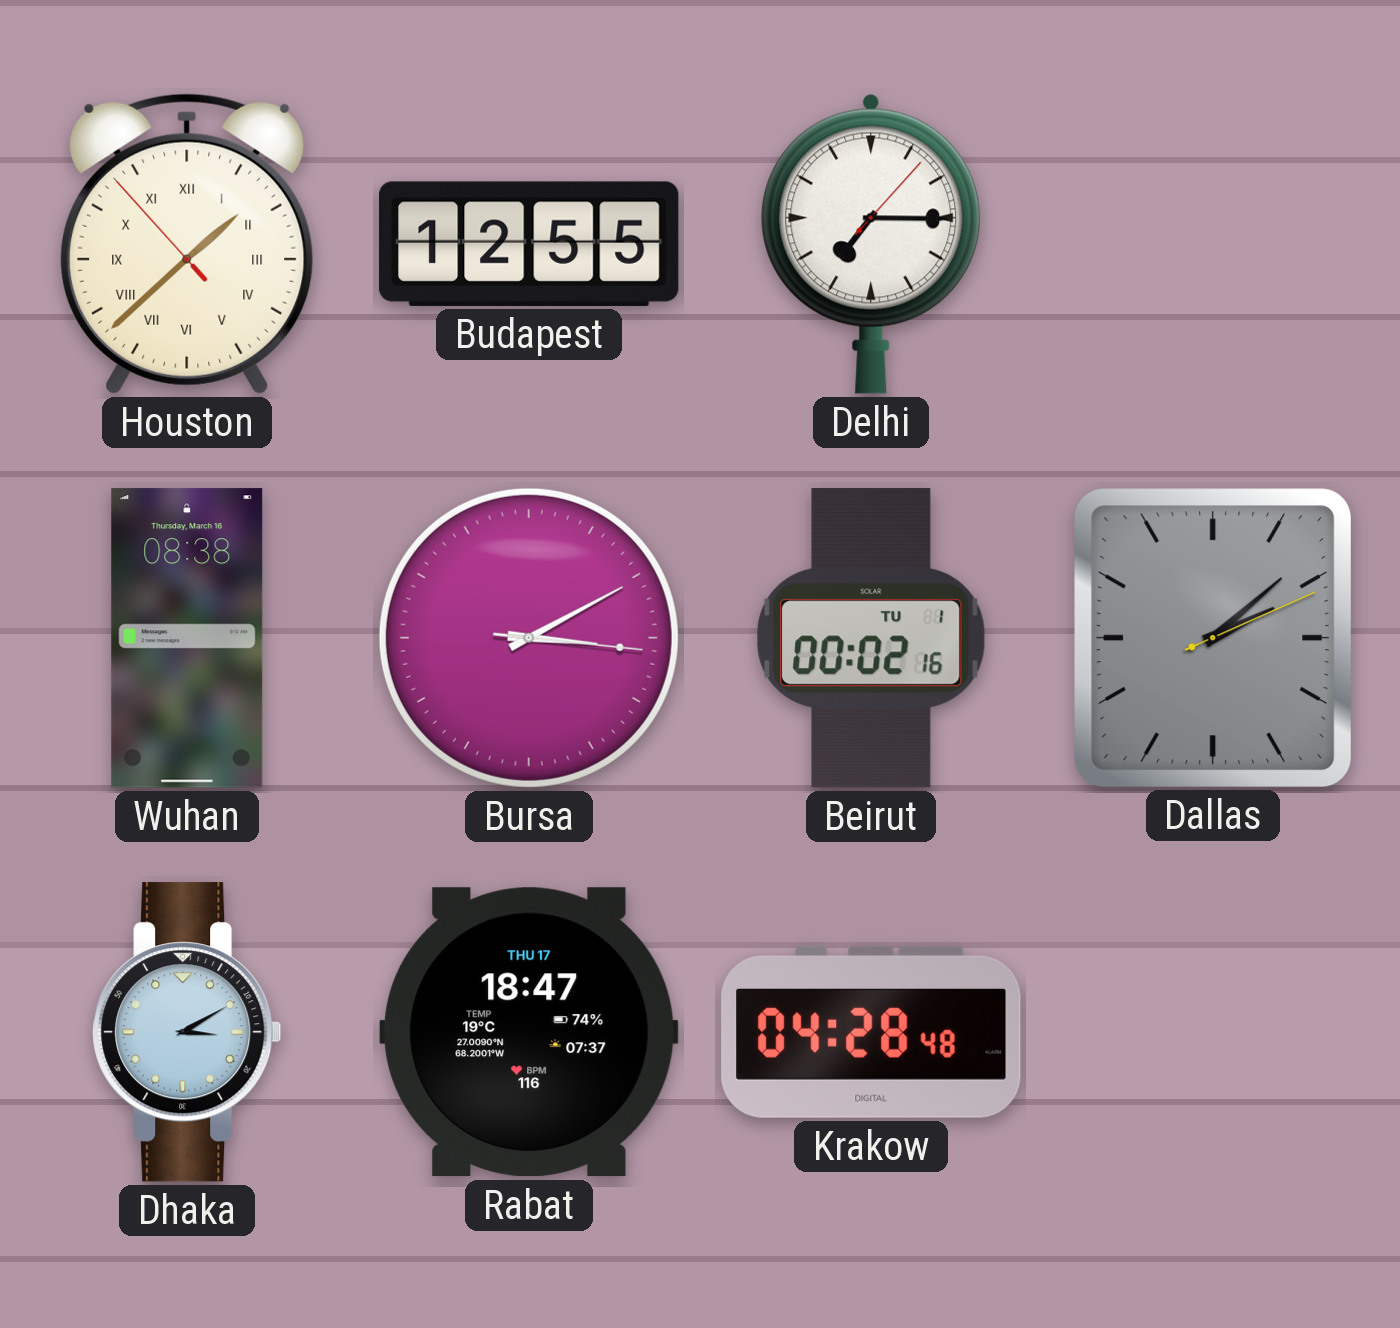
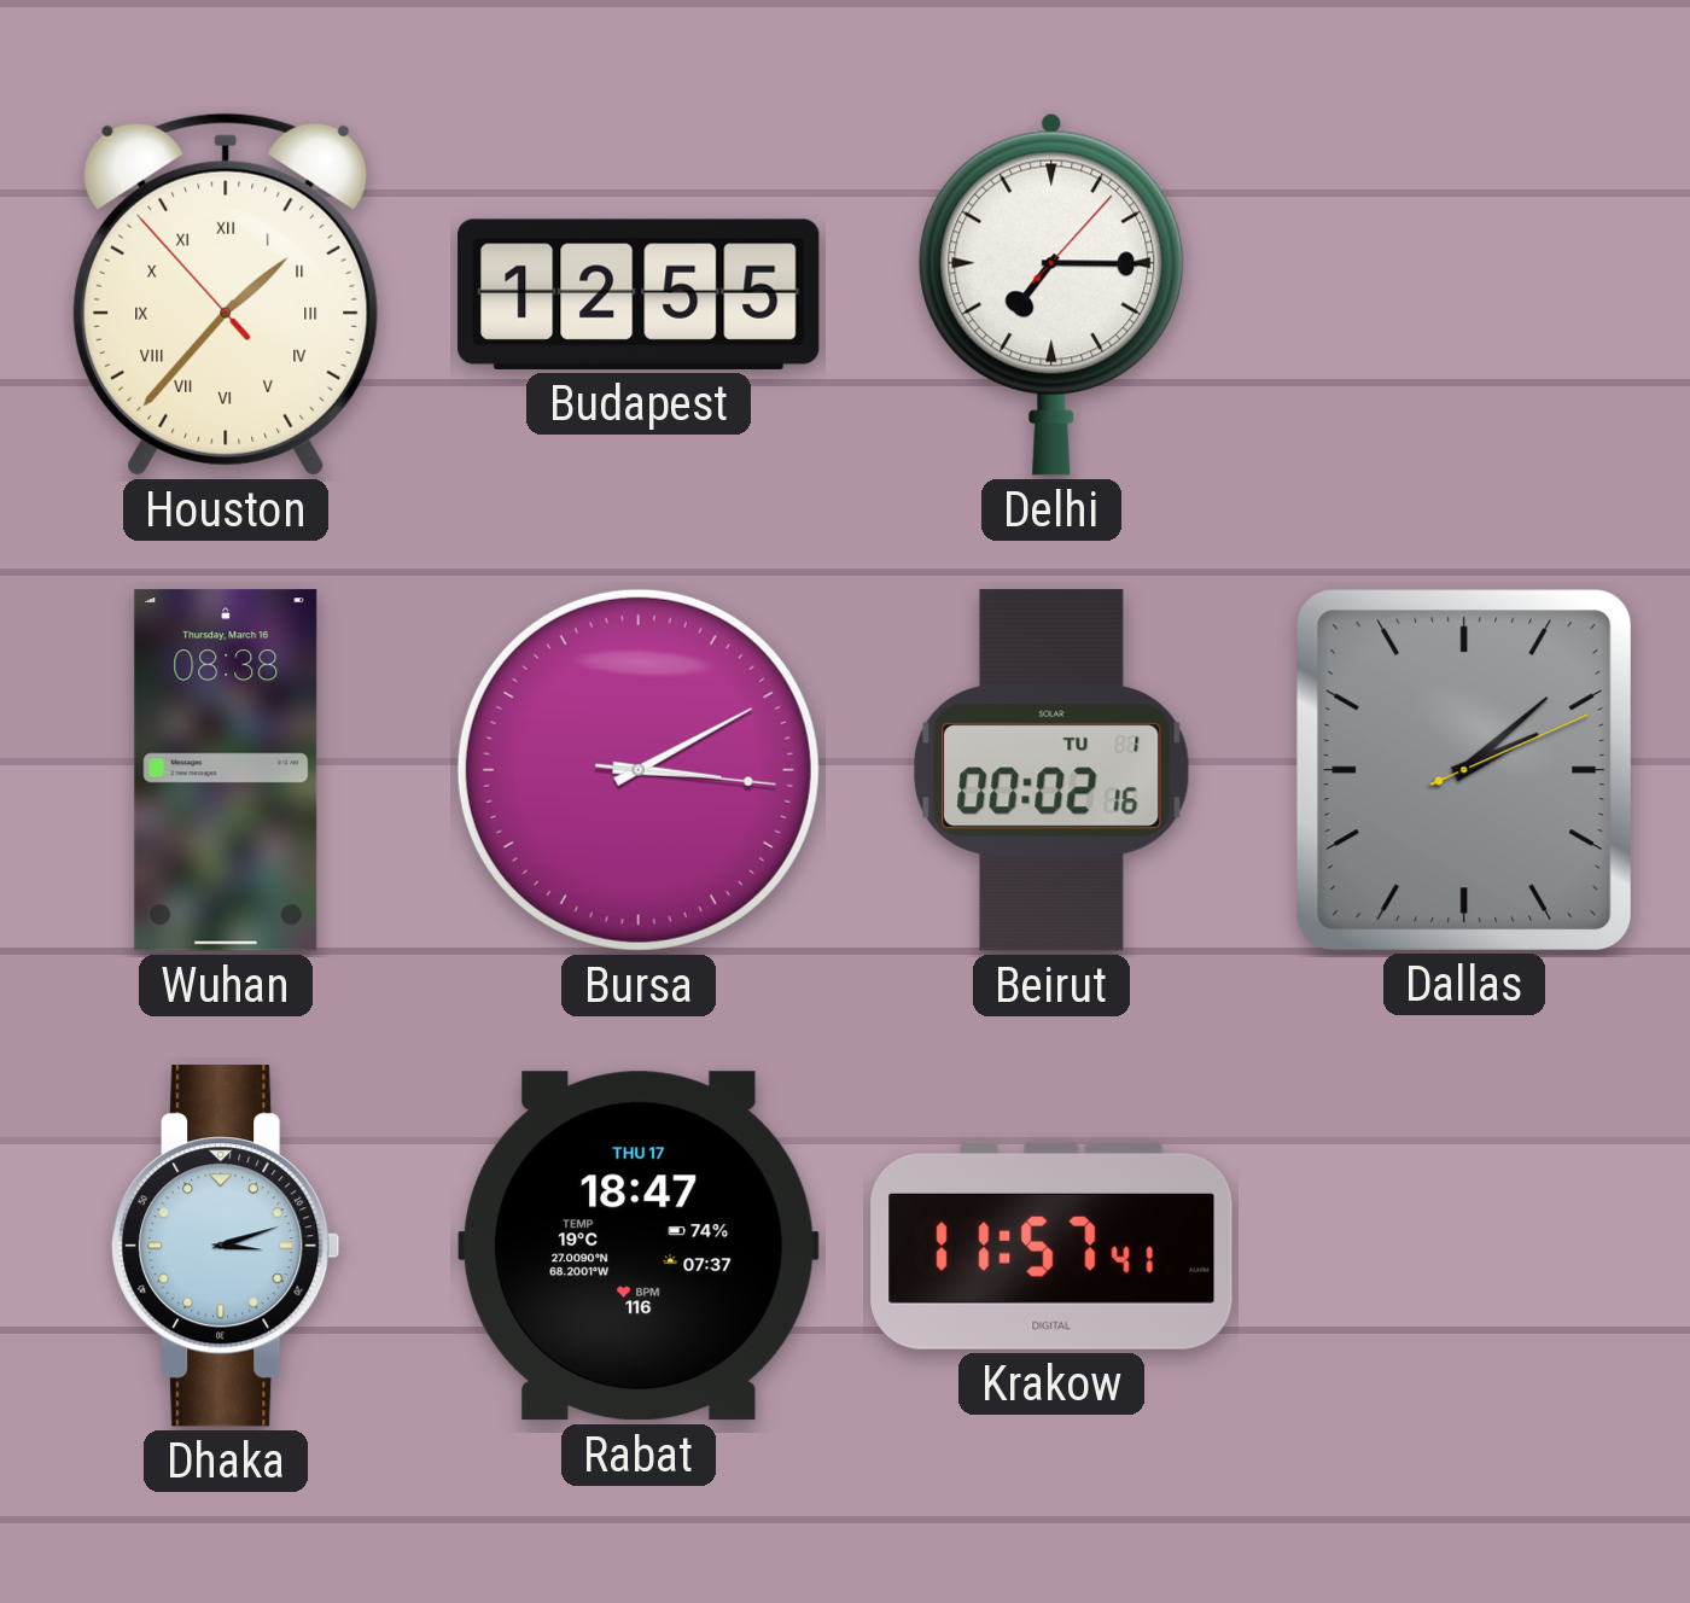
Houston: 1:37 -> 1:36
Dhaka: 3:10 -> 3:12
Krakow: 04:28 -> 11:57
